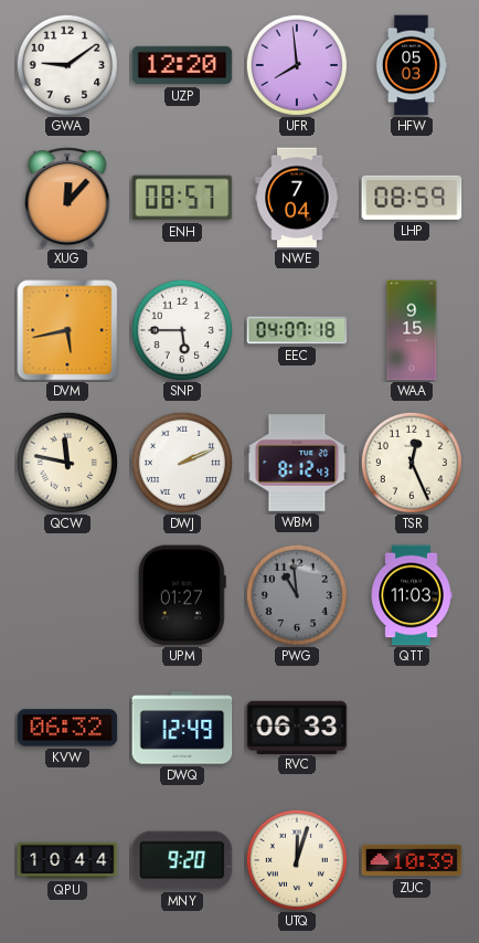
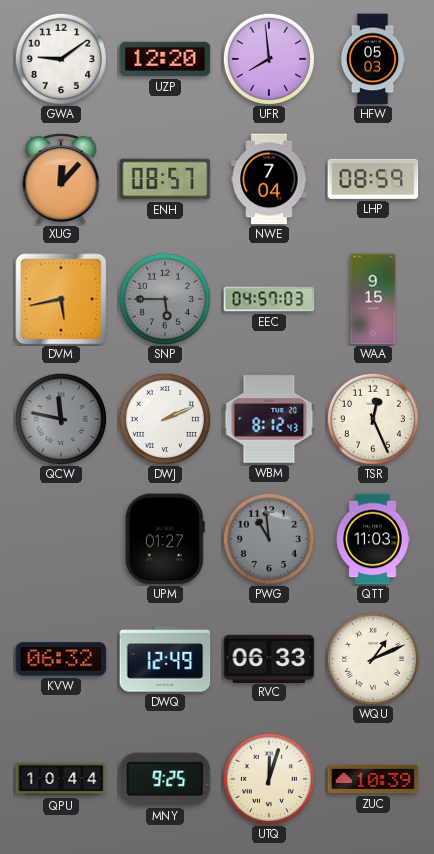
SNP dial: white -> grey
EEC: 04:07 -> 04:57
QCW dial: cream -> grey
WQU: none -> 1:11
MNY: 9:20 -> 9:25
